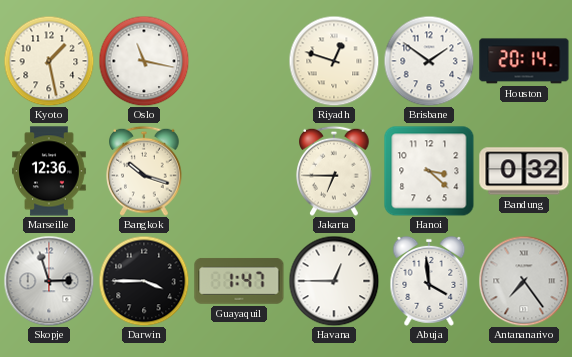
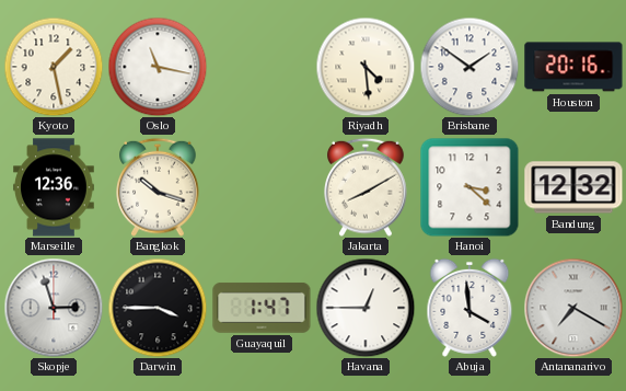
Riyadh: 12:48 -> 4:29
Houston: 20:14 -> 20:16
Jakarta: 6:45 -> 8:10
Bandung: 0:32 -> 12:32
Antananarivo: 7:24 -> 7:20
